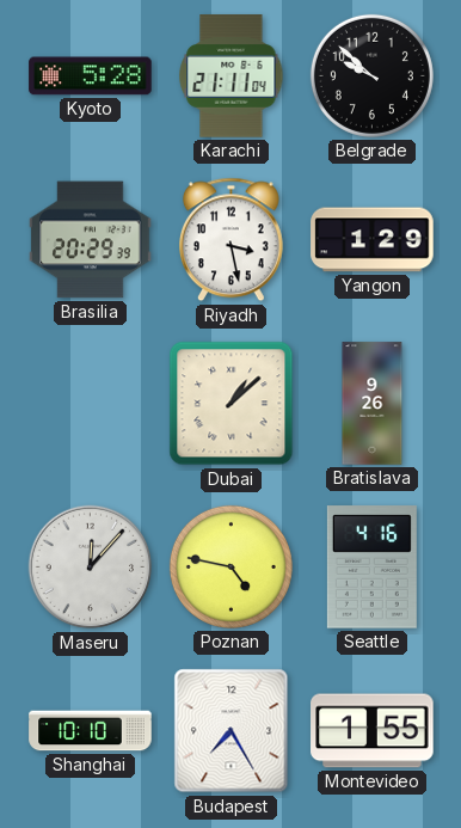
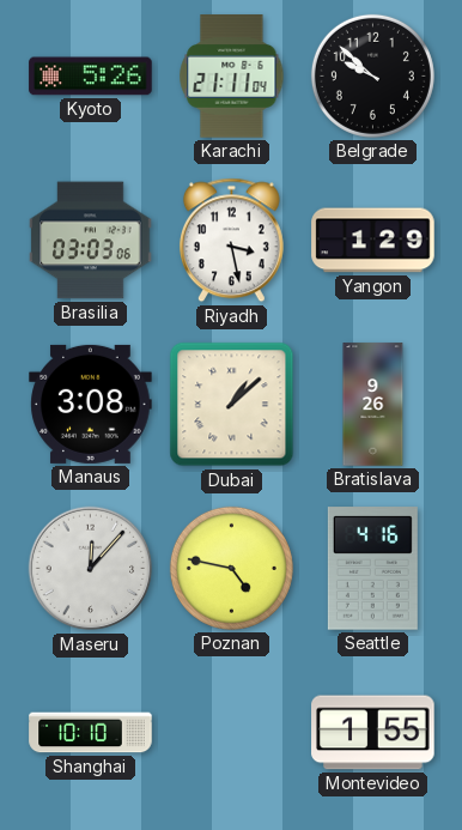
Kyoto: 5:28 -> 5:26
Brasilia: 20:29 -> 03:03
Manaus: none -> 3:08
Budapest: 7:25 -> none
